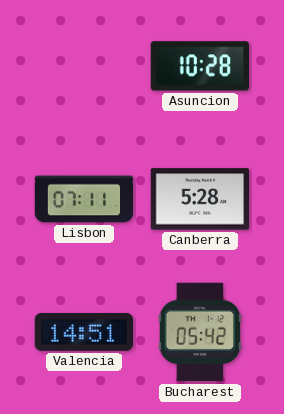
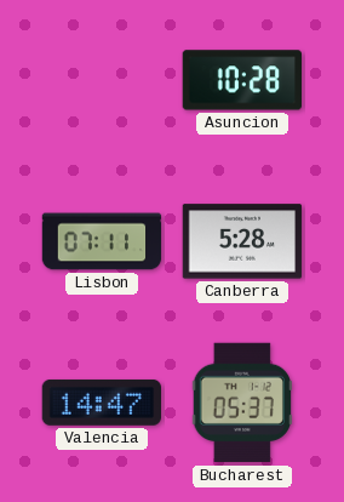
Valencia: 14:51 -> 14:47
Bucharest: 05:42 -> 05:37
